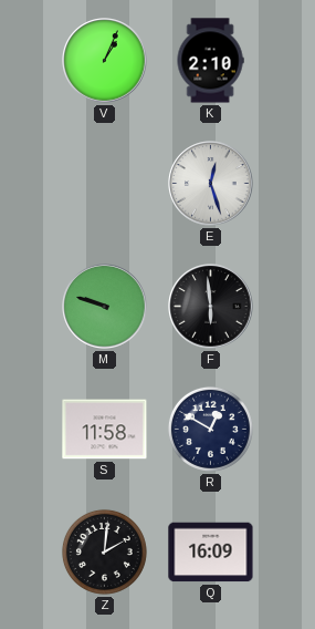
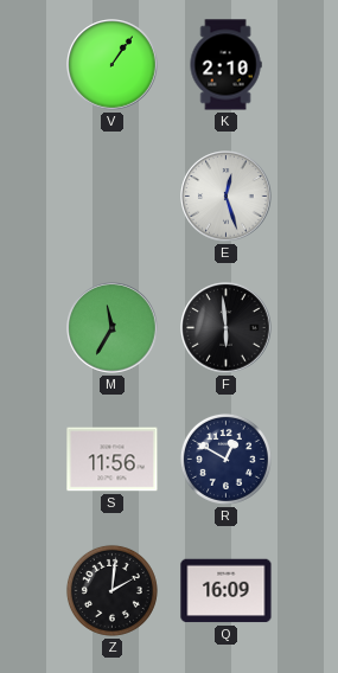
V: 1:04 -> 1:06
M: 9:48 -> 11:35
S: 11:58 -> 11:56
